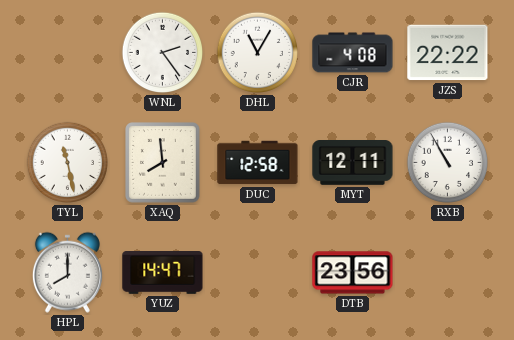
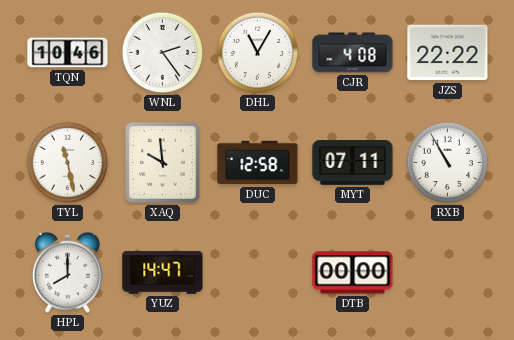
TQN: none -> 10:46
XAQ: 7:59 -> 9:59
MYT: 12:11 -> 07:11
DTB: 23:56 -> 00:00
